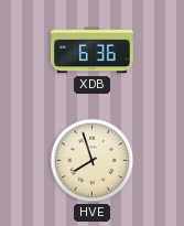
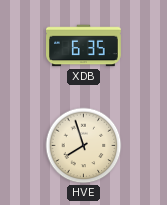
XDB: 6:36 -> 6:35
